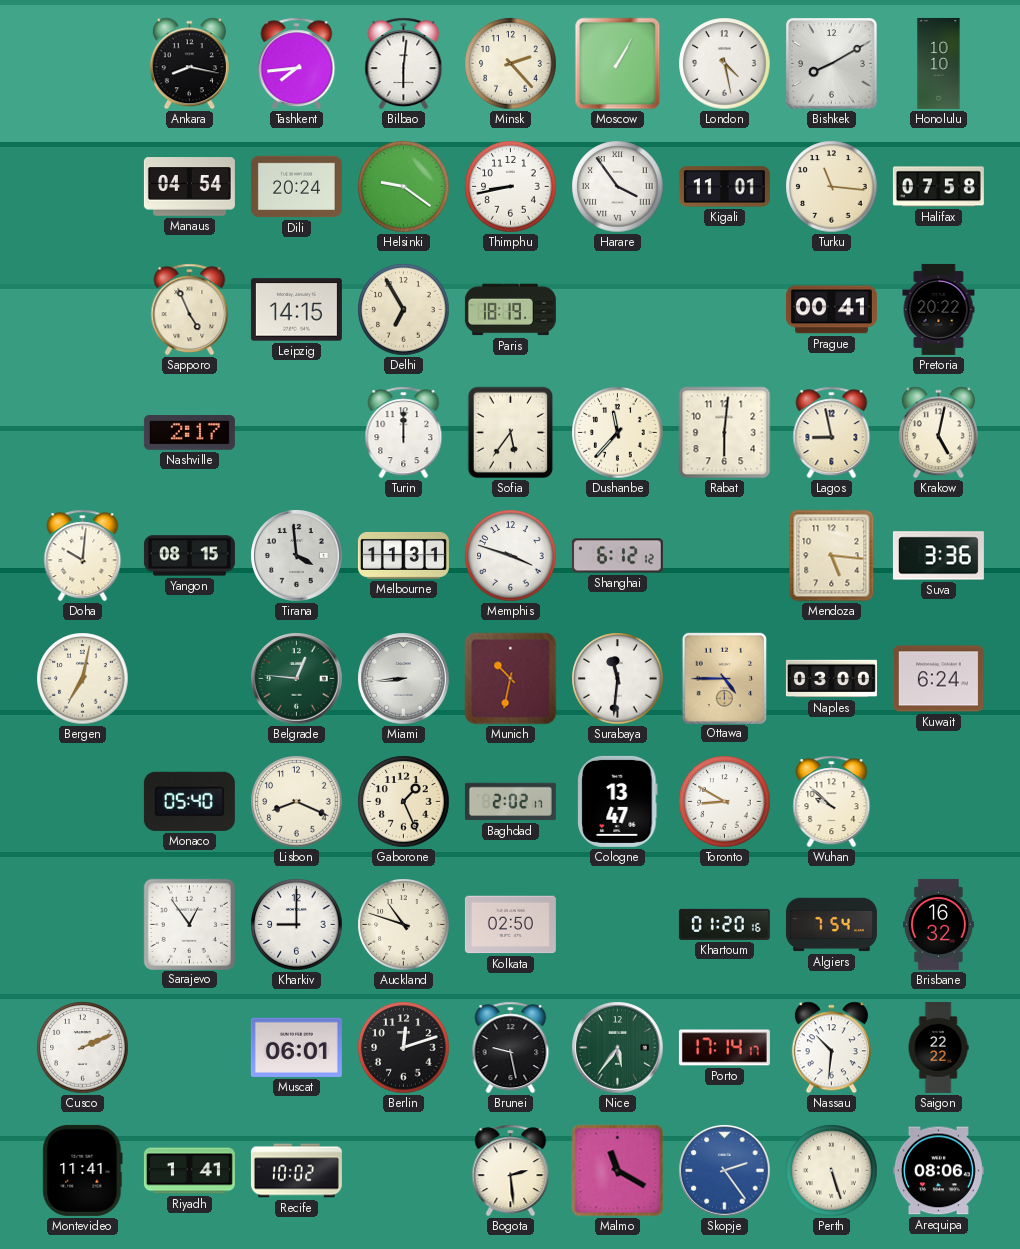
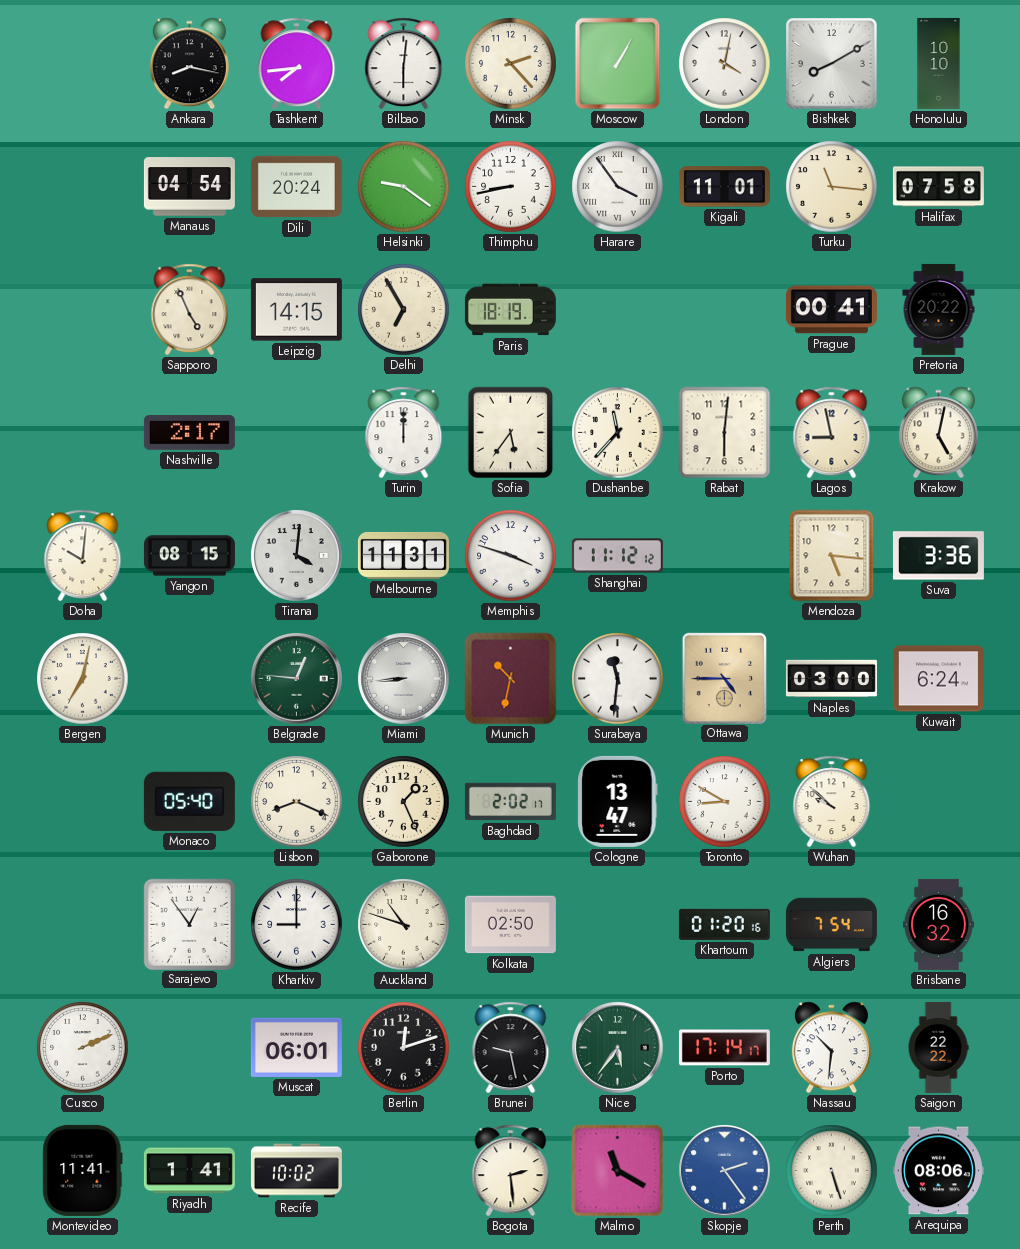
London: 4:28 -> 4:02
Tirana: 3:59 -> 4:01
Shanghai: 6:12 -> 11:12
